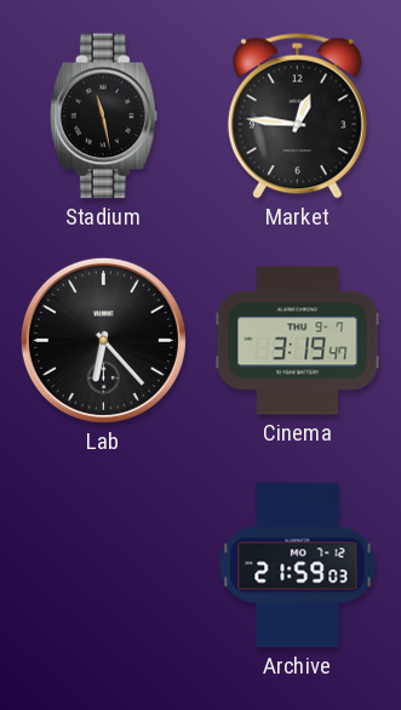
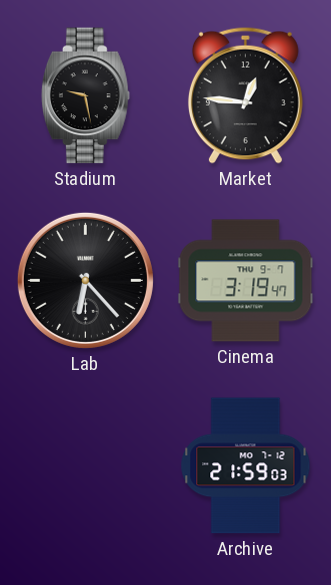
Stadium: 11:28 -> 9:28
